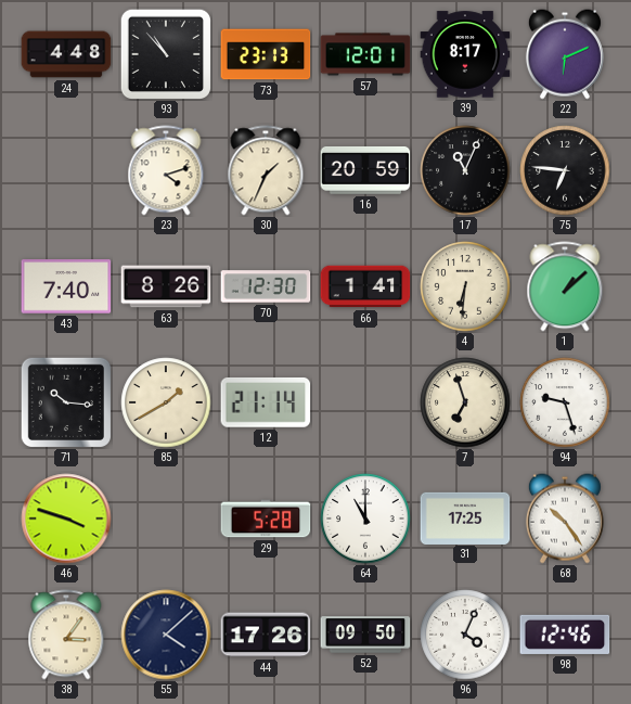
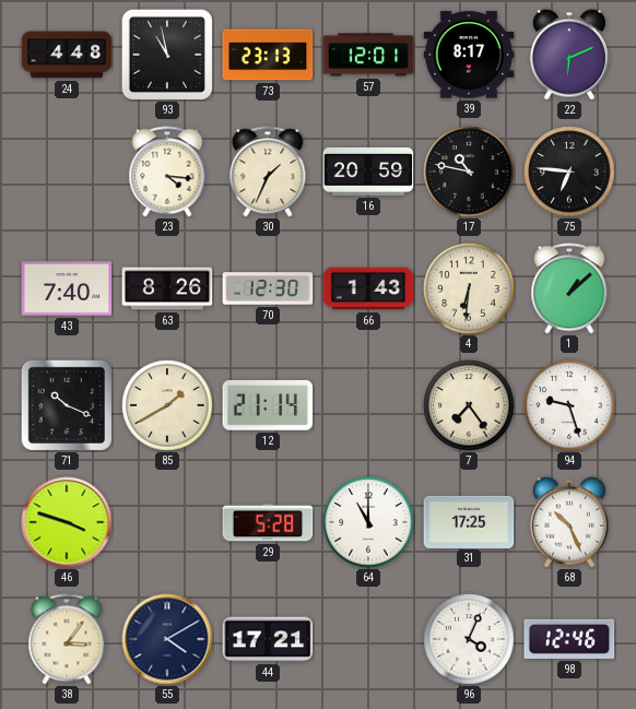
93: 10:53 -> 10:58
23: 4:12 -> 4:16
17: 11:04 -> 10:47
66: 1:41 -> 1:43
71: 10:16 -> 10:19
7: 6:57 -> 7:24
68: 10:24 -> 10:26
55: 4:08 -> 4:10
44: 17:26 -> 17:21
52: 09:50 -> none
